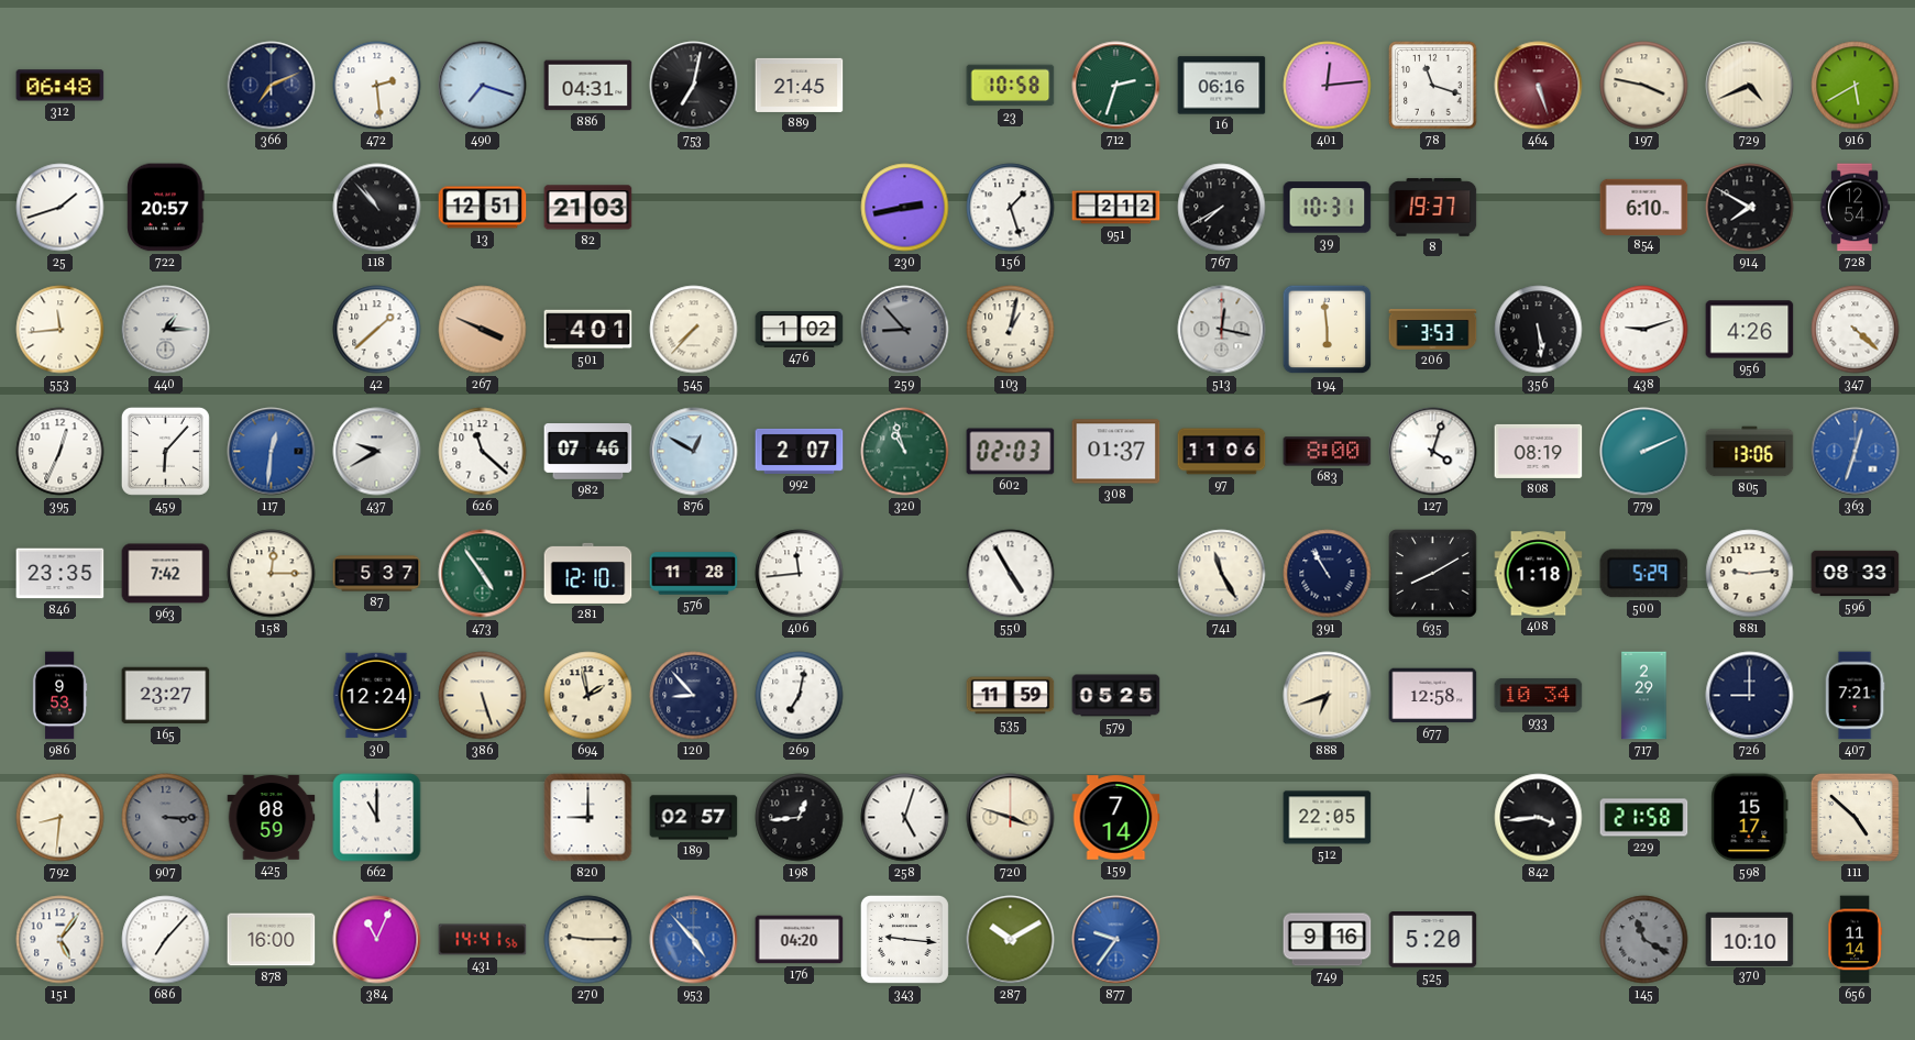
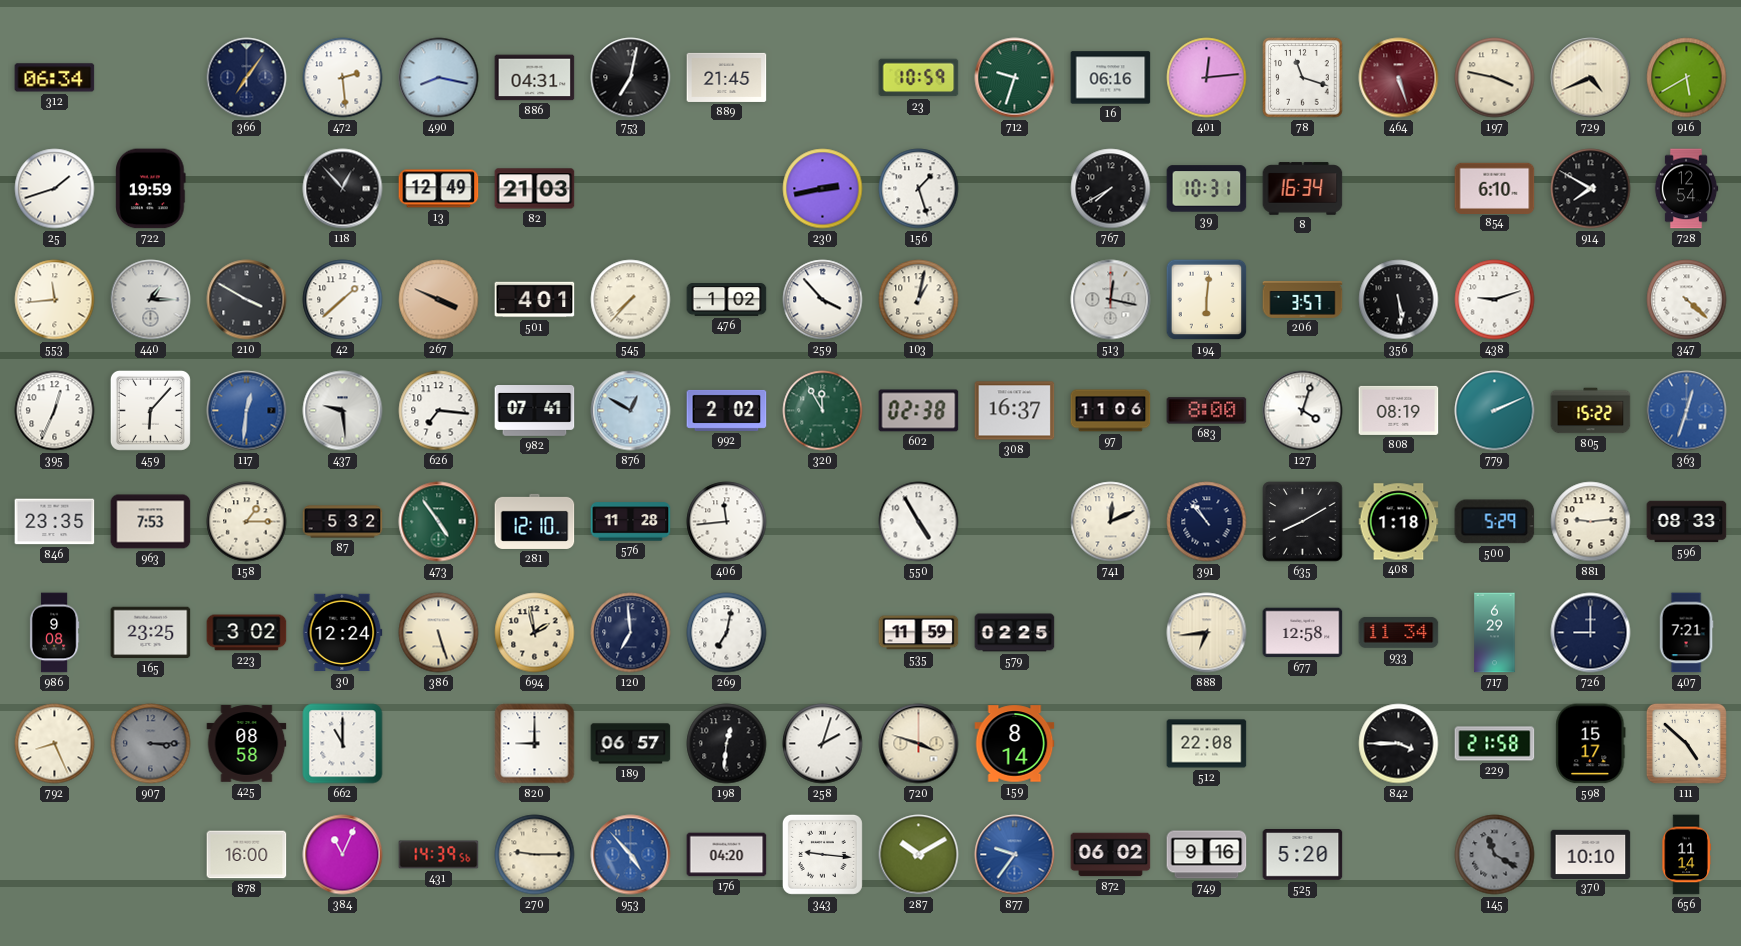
312: 06:48 -> 06:34
366: 7:11 -> 7:06
490: 7:18 -> 8:17
23: 10:58 -> 10:59
712: 2:33 -> 9:33
722: 20:57 -> 19:59
118: 10:53 -> 12:53
13: 12:51 -> 12:49
951: 2:12 -> none
8: 19:37 -> 16:34
210: none -> 3:50
259: 8:53 -> 3:53
259 dial: grey -> white
194: 5:59 -> 6:01
206: 3:53 -> 3:57
956: 4:26 -> none
437: 9:40 -> 9:29
626: 11:22 -> 7:16
982: 07:46 -> 07:41
992: 2:07 -> 2:02
320: 10:57 -> 11:55
602: 02:03 -> 02:38
308: 01:37 -> 16:37
805: 13:06 -> 15:22
963: 7:42 -> 7:53
158: 12:15 -> 1:15
87: 5:37 -> 5:32
741: 11:25 -> 12:11
391: 10:55 -> 10:53
986: 9:53 -> 9:08
165: 23:27 -> 23:25
223: none -> 3:02
120: 8:53 -> 6:59
579: 05:25 -> 02:25
888: 6:42 -> 6:44
933: 10:34 -> 11:34
717: 2:29 -> 6:29
792: 8:31 -> 8:26
425: 08:59 -> 08:58
189: 02:57 -> 06:57
198: 12:44 -> 12:31
258: 5:03 -> 2:03
159: 7:14 -> 8:14
512: 22:05 -> 22:08
842: 3:44 -> 3:45
151: 5:06 -> none
686: 7:07 -> none
431: 14:41 -> 14:39
872: none -> 06:02
